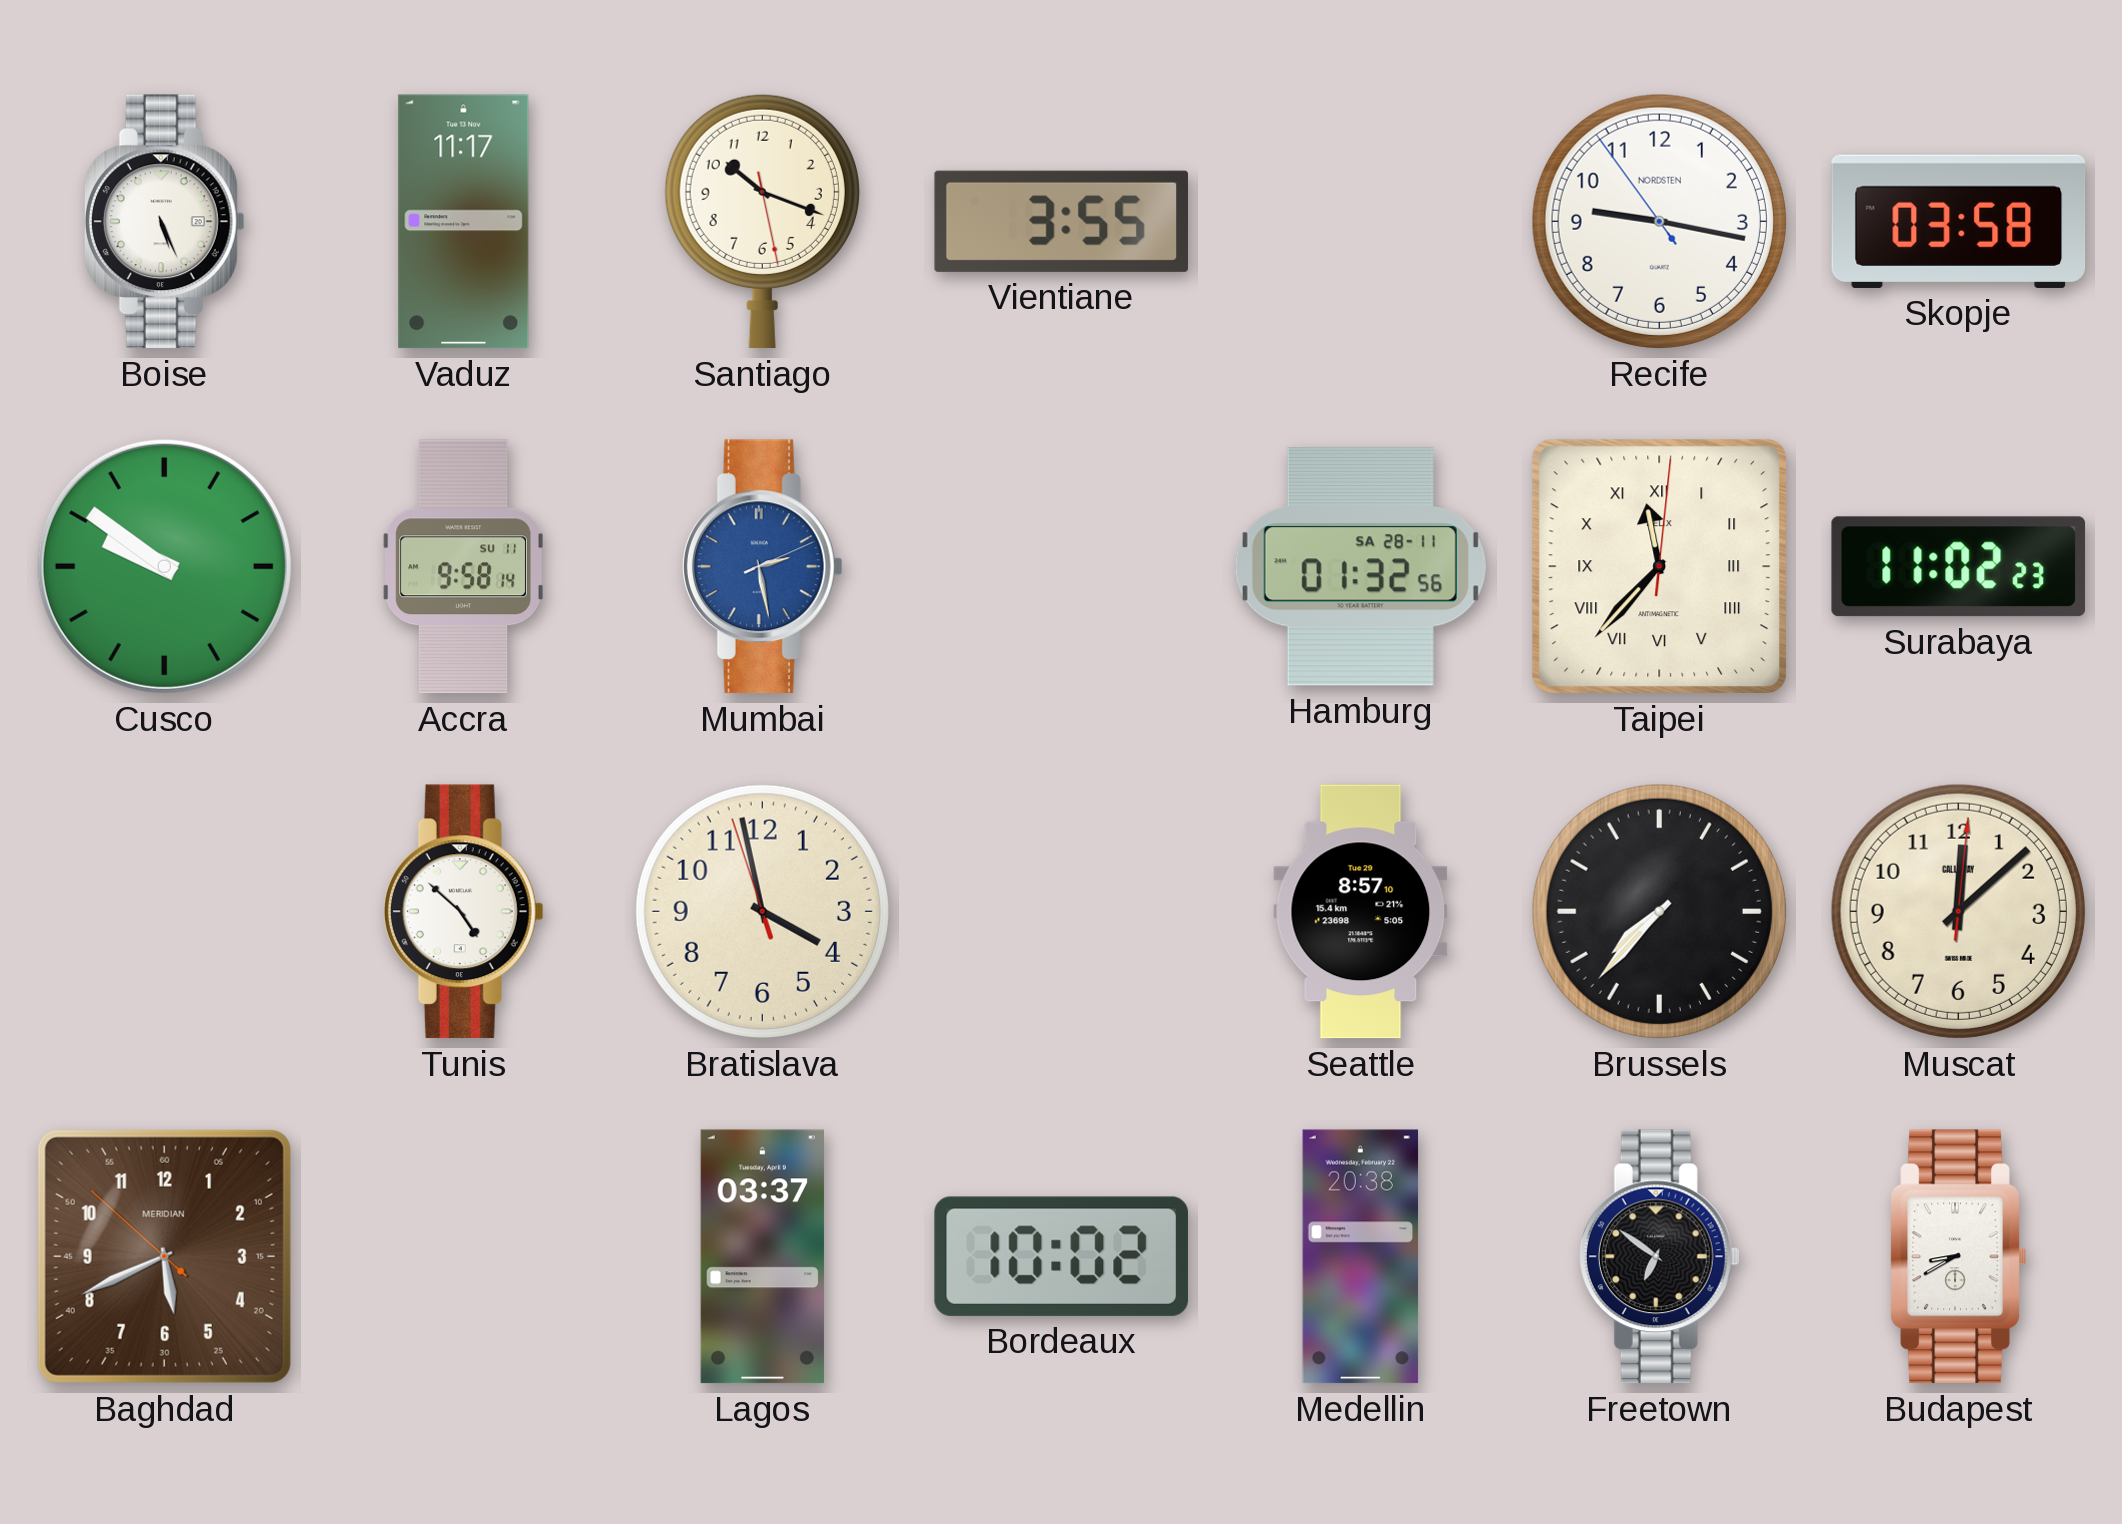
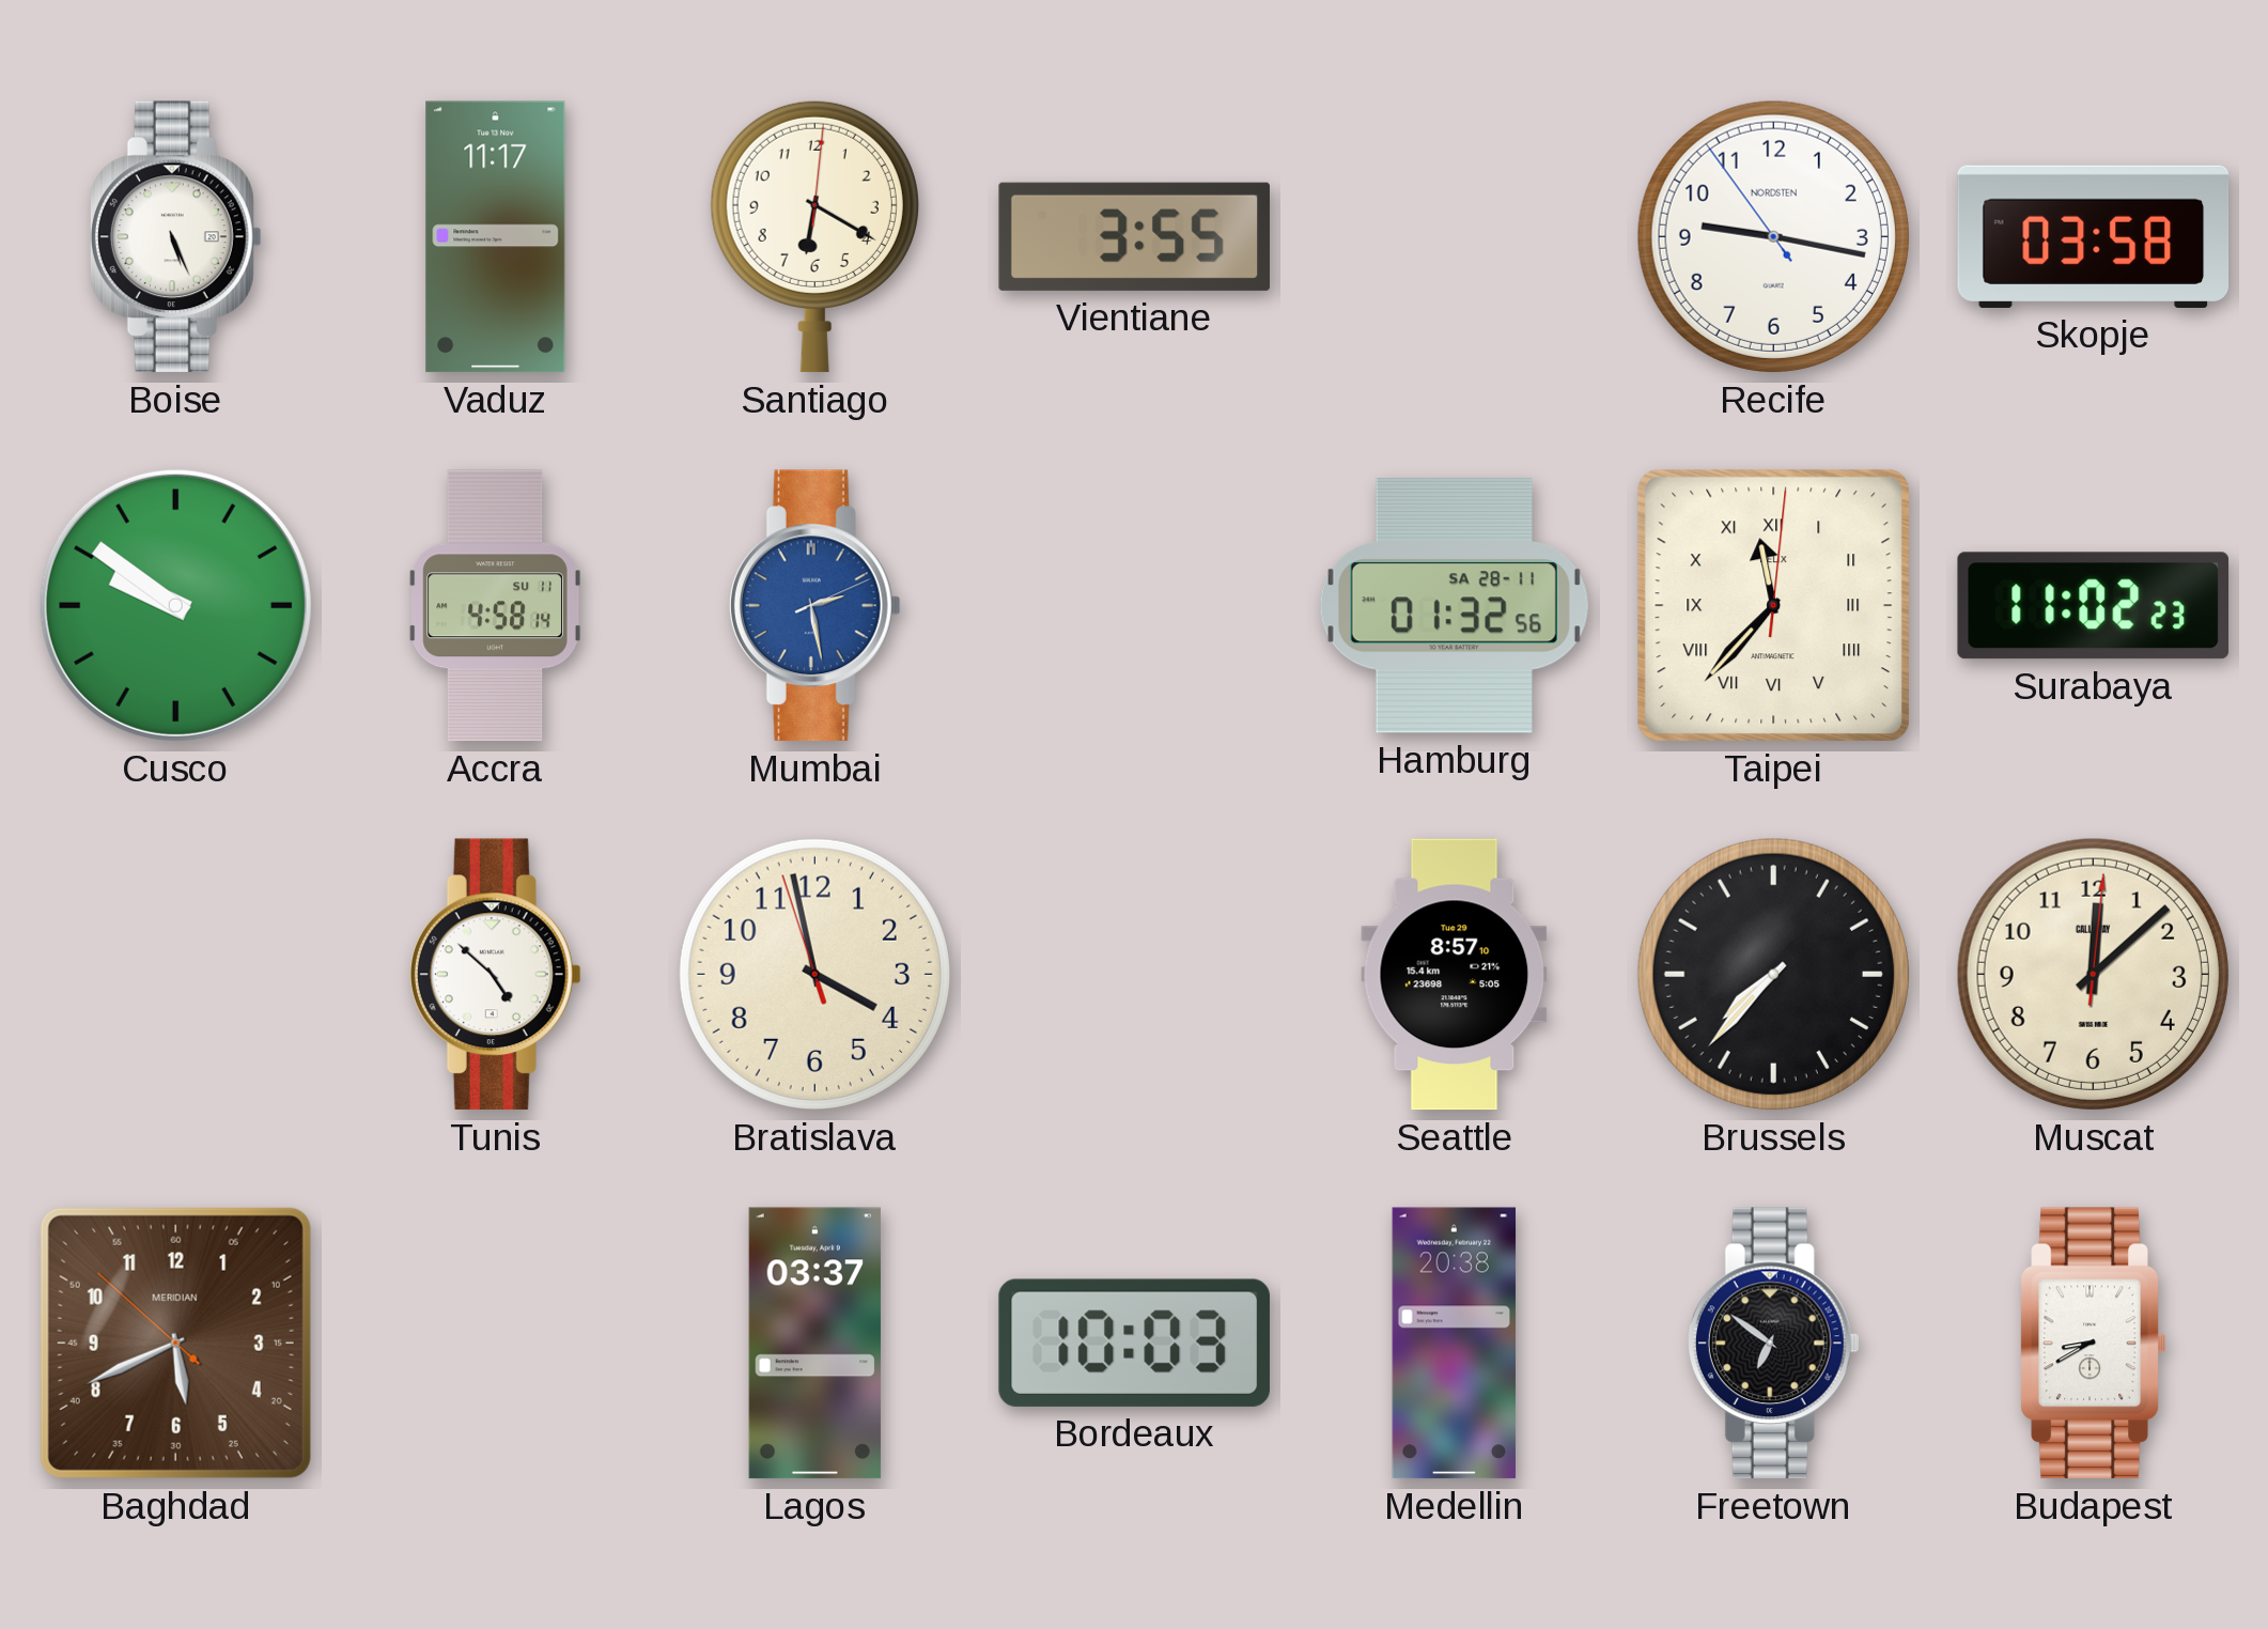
Santiago: 10:18 -> 6:20
Accra: 9:58 -> 4:58
Bordeaux: 10:02 -> 10:03
